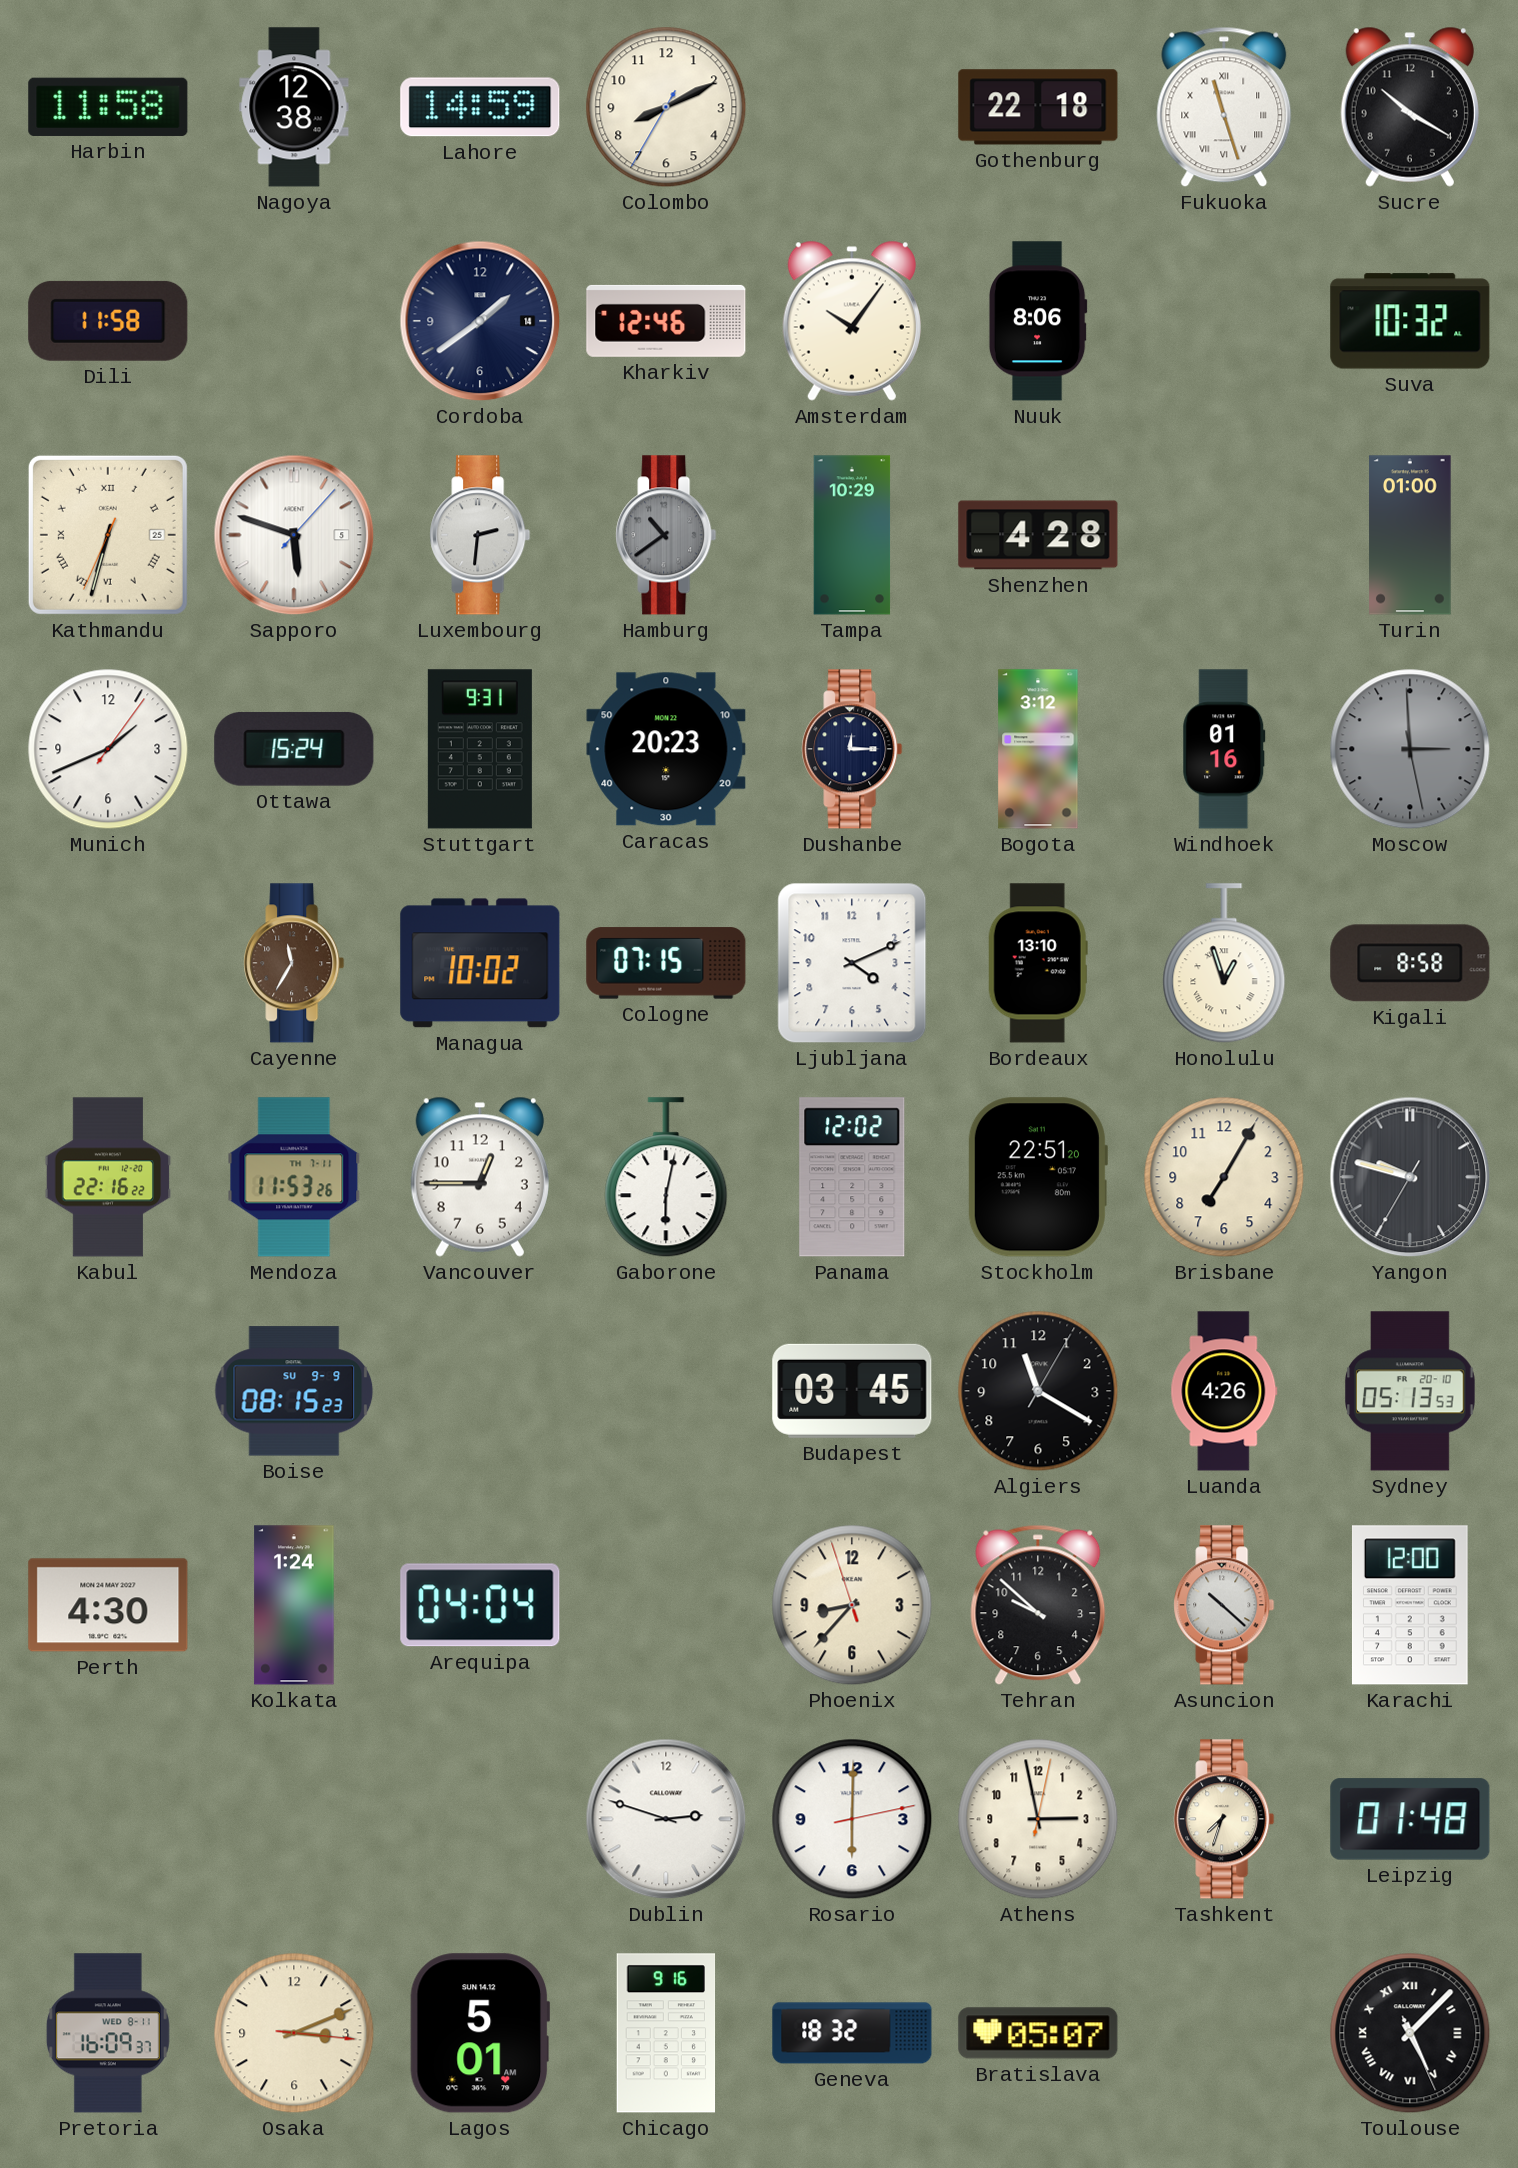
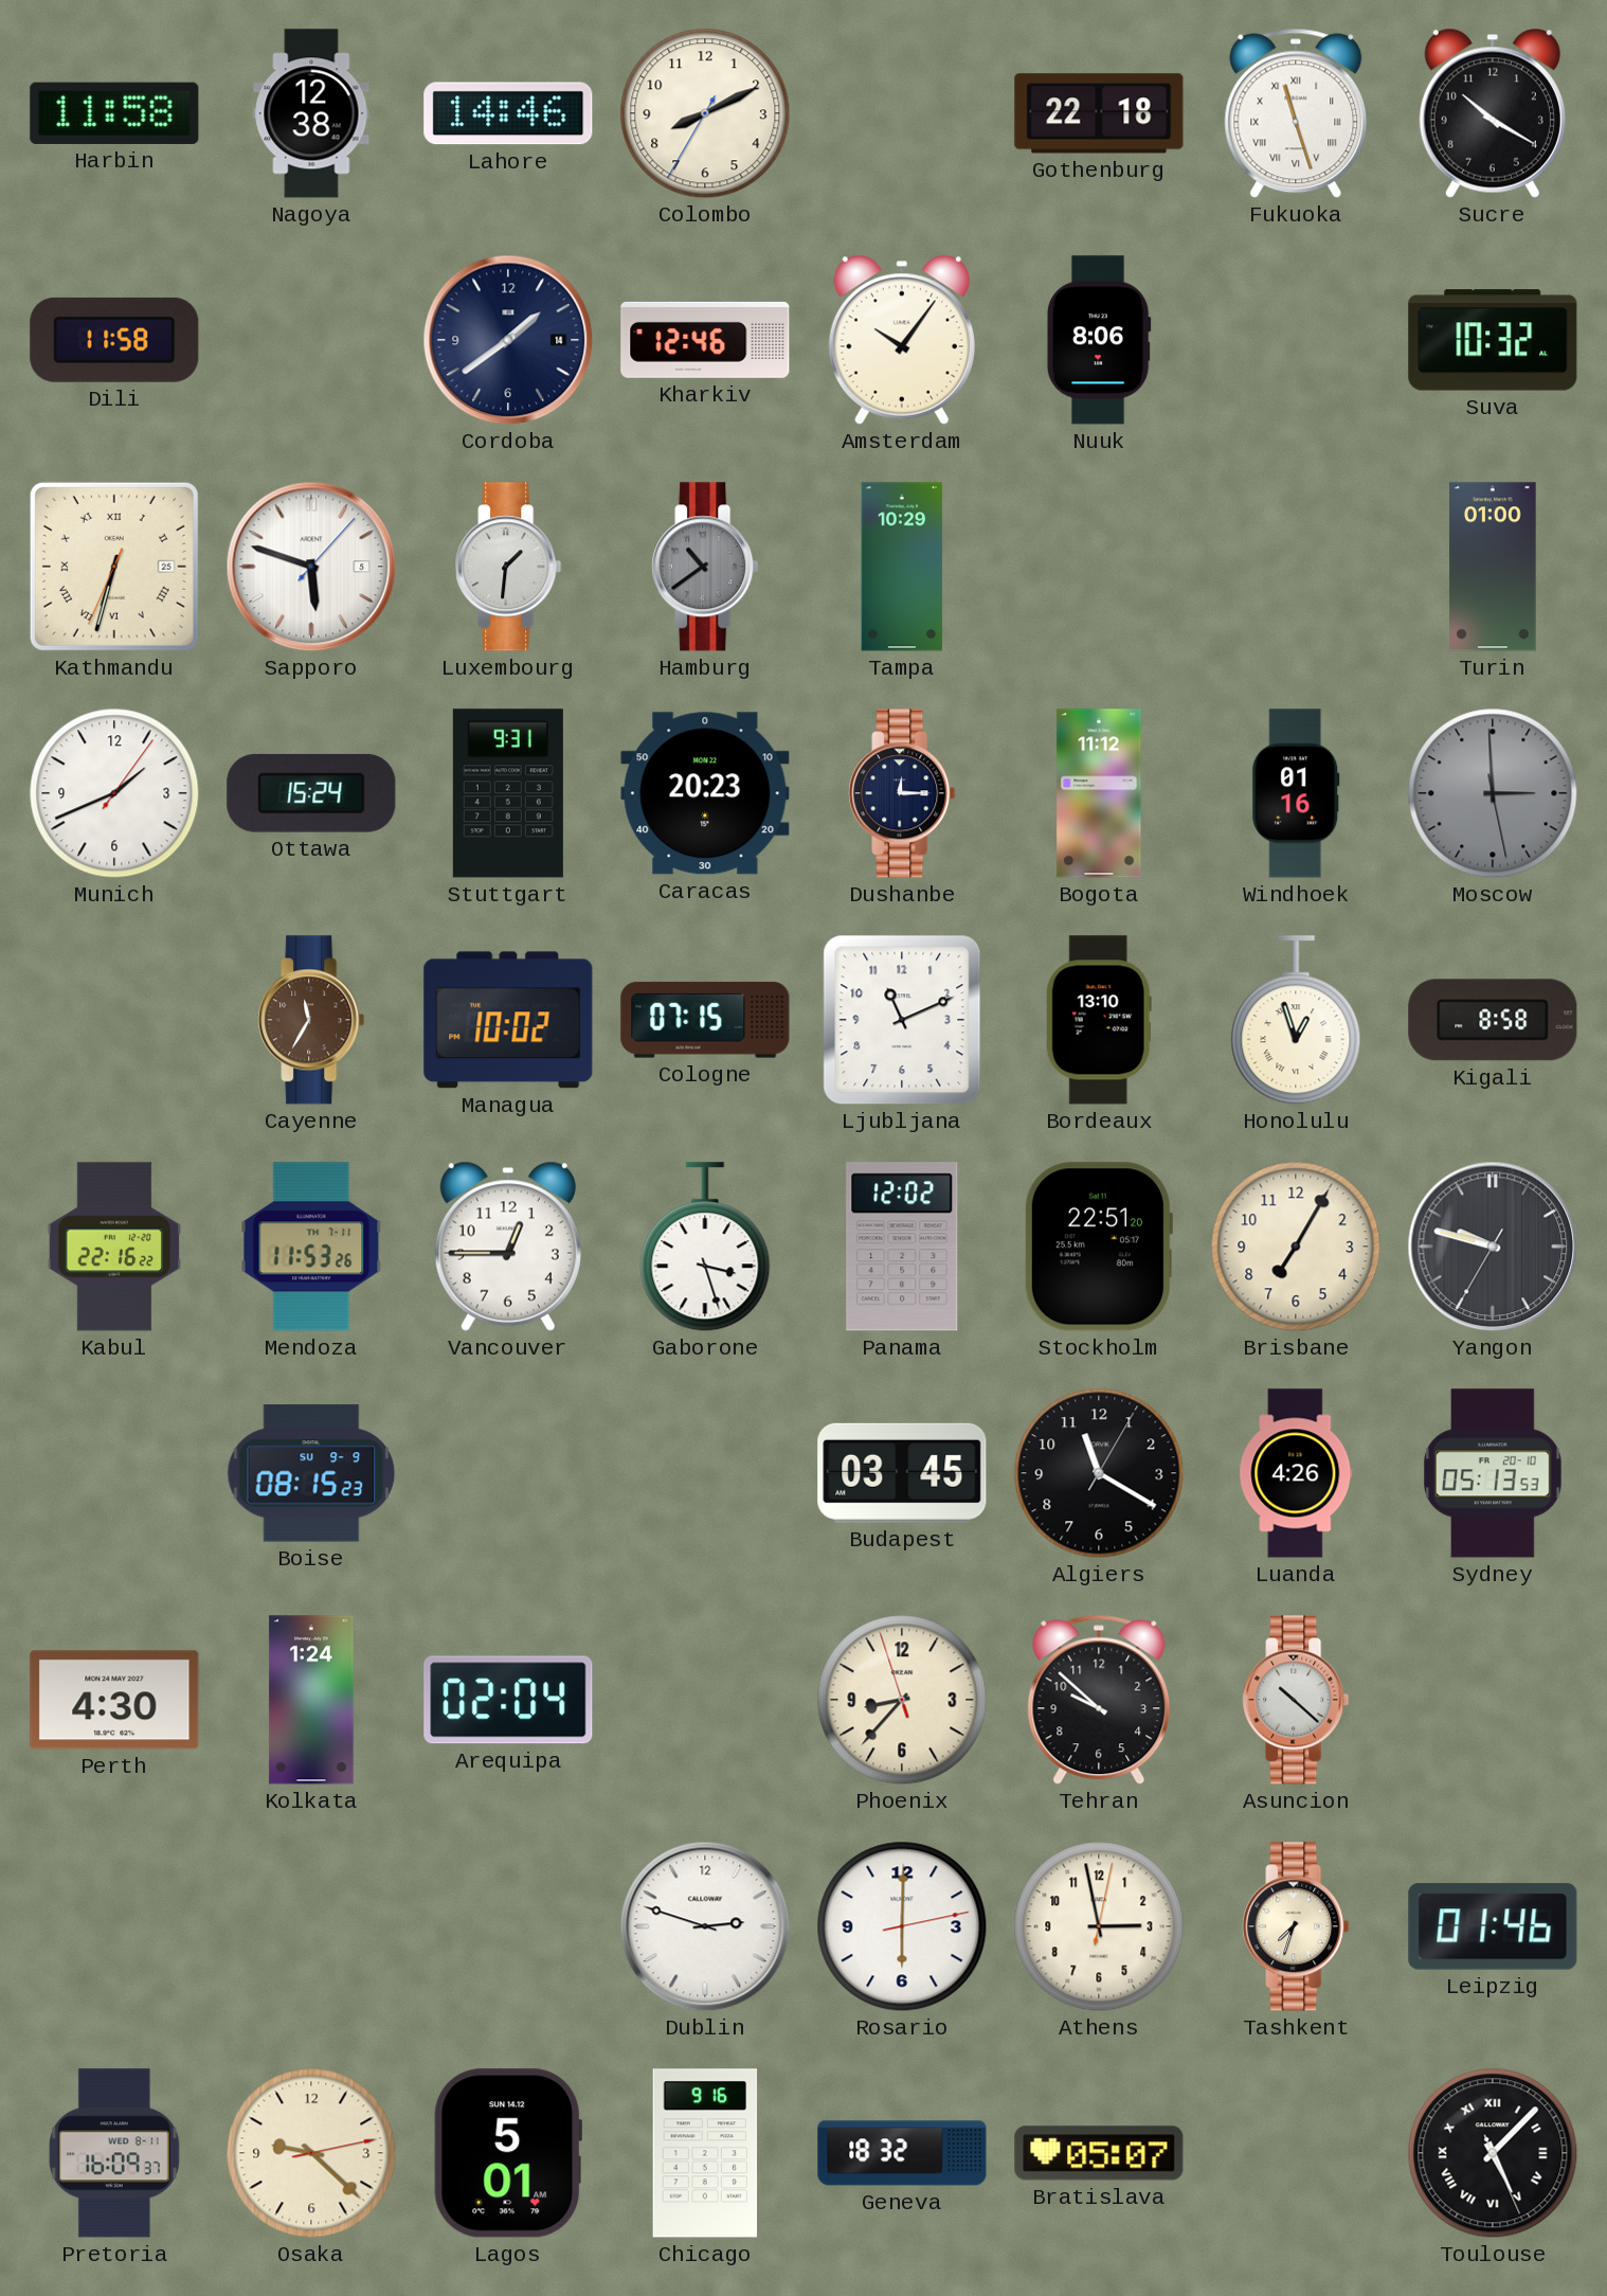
Lahore: 14:59 -> 14:46
Luxembourg: 2:31 -> 1:31
Shenzhen: 4:28 -> none
Bogota: 3:12 -> 11:12
Ljubljana: 4:11 -> 11:11
Gaborone: 6:02 -> 3:27
Arequipa: 04:04 -> 02:04
Karachi: 12:00 -> none
Leipzig: 01:48 -> 01:46
Osaka: 3:11 -> 9:22
